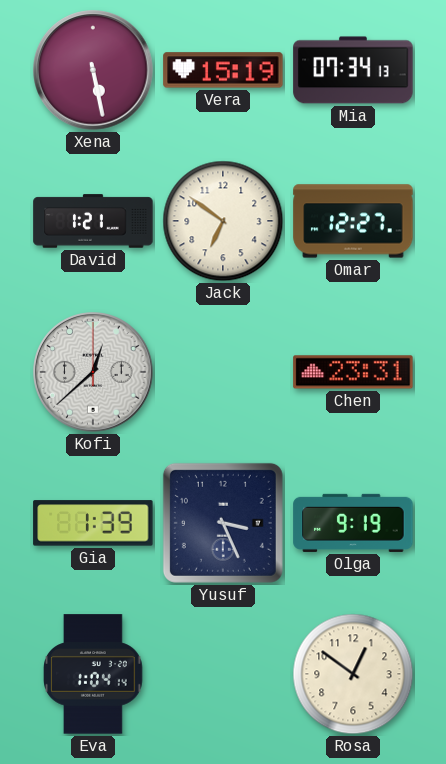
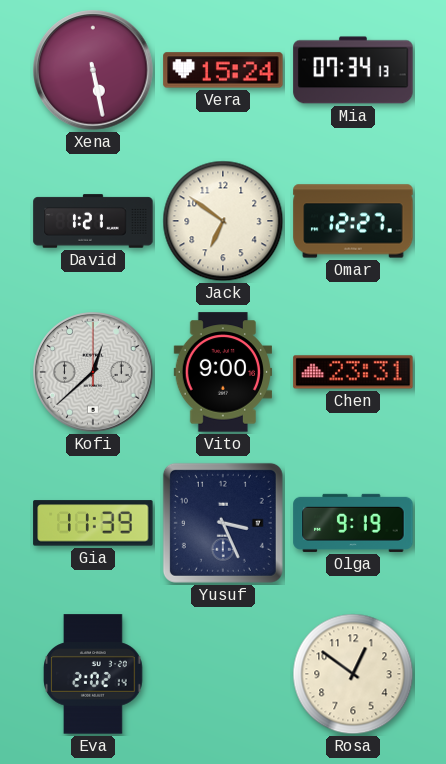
Vera: 15:19 -> 15:24
Vito: none -> 9:00
Gia: 1:39 -> 11:39
Eva: 1:04 -> 2:02
